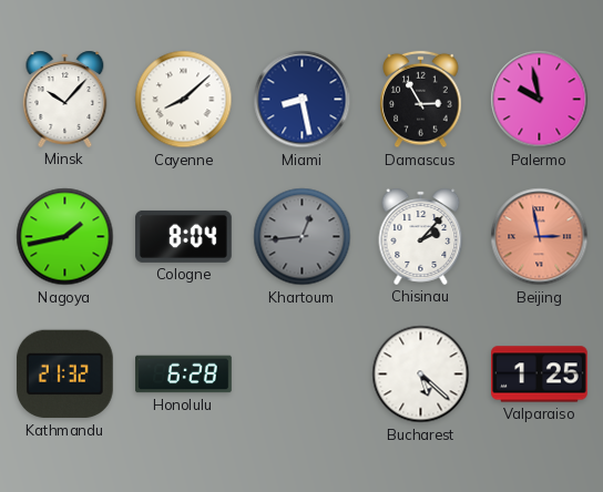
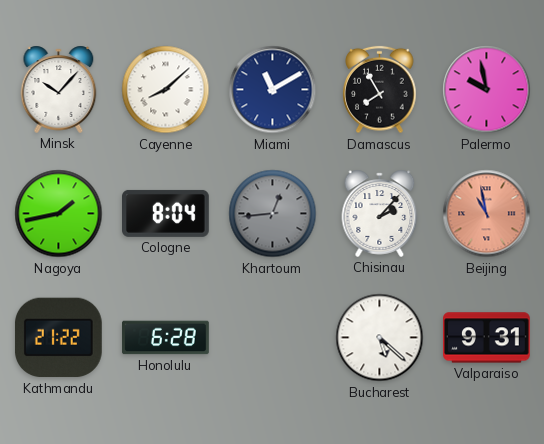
Miami: 8:28 -> 11:10
Damascus: 2:55 -> 7:55
Beijing: 2:58 -> 10:58
Kathmandu: 21:32 -> 21:22
Valparaiso: 1:25 -> 9:31
